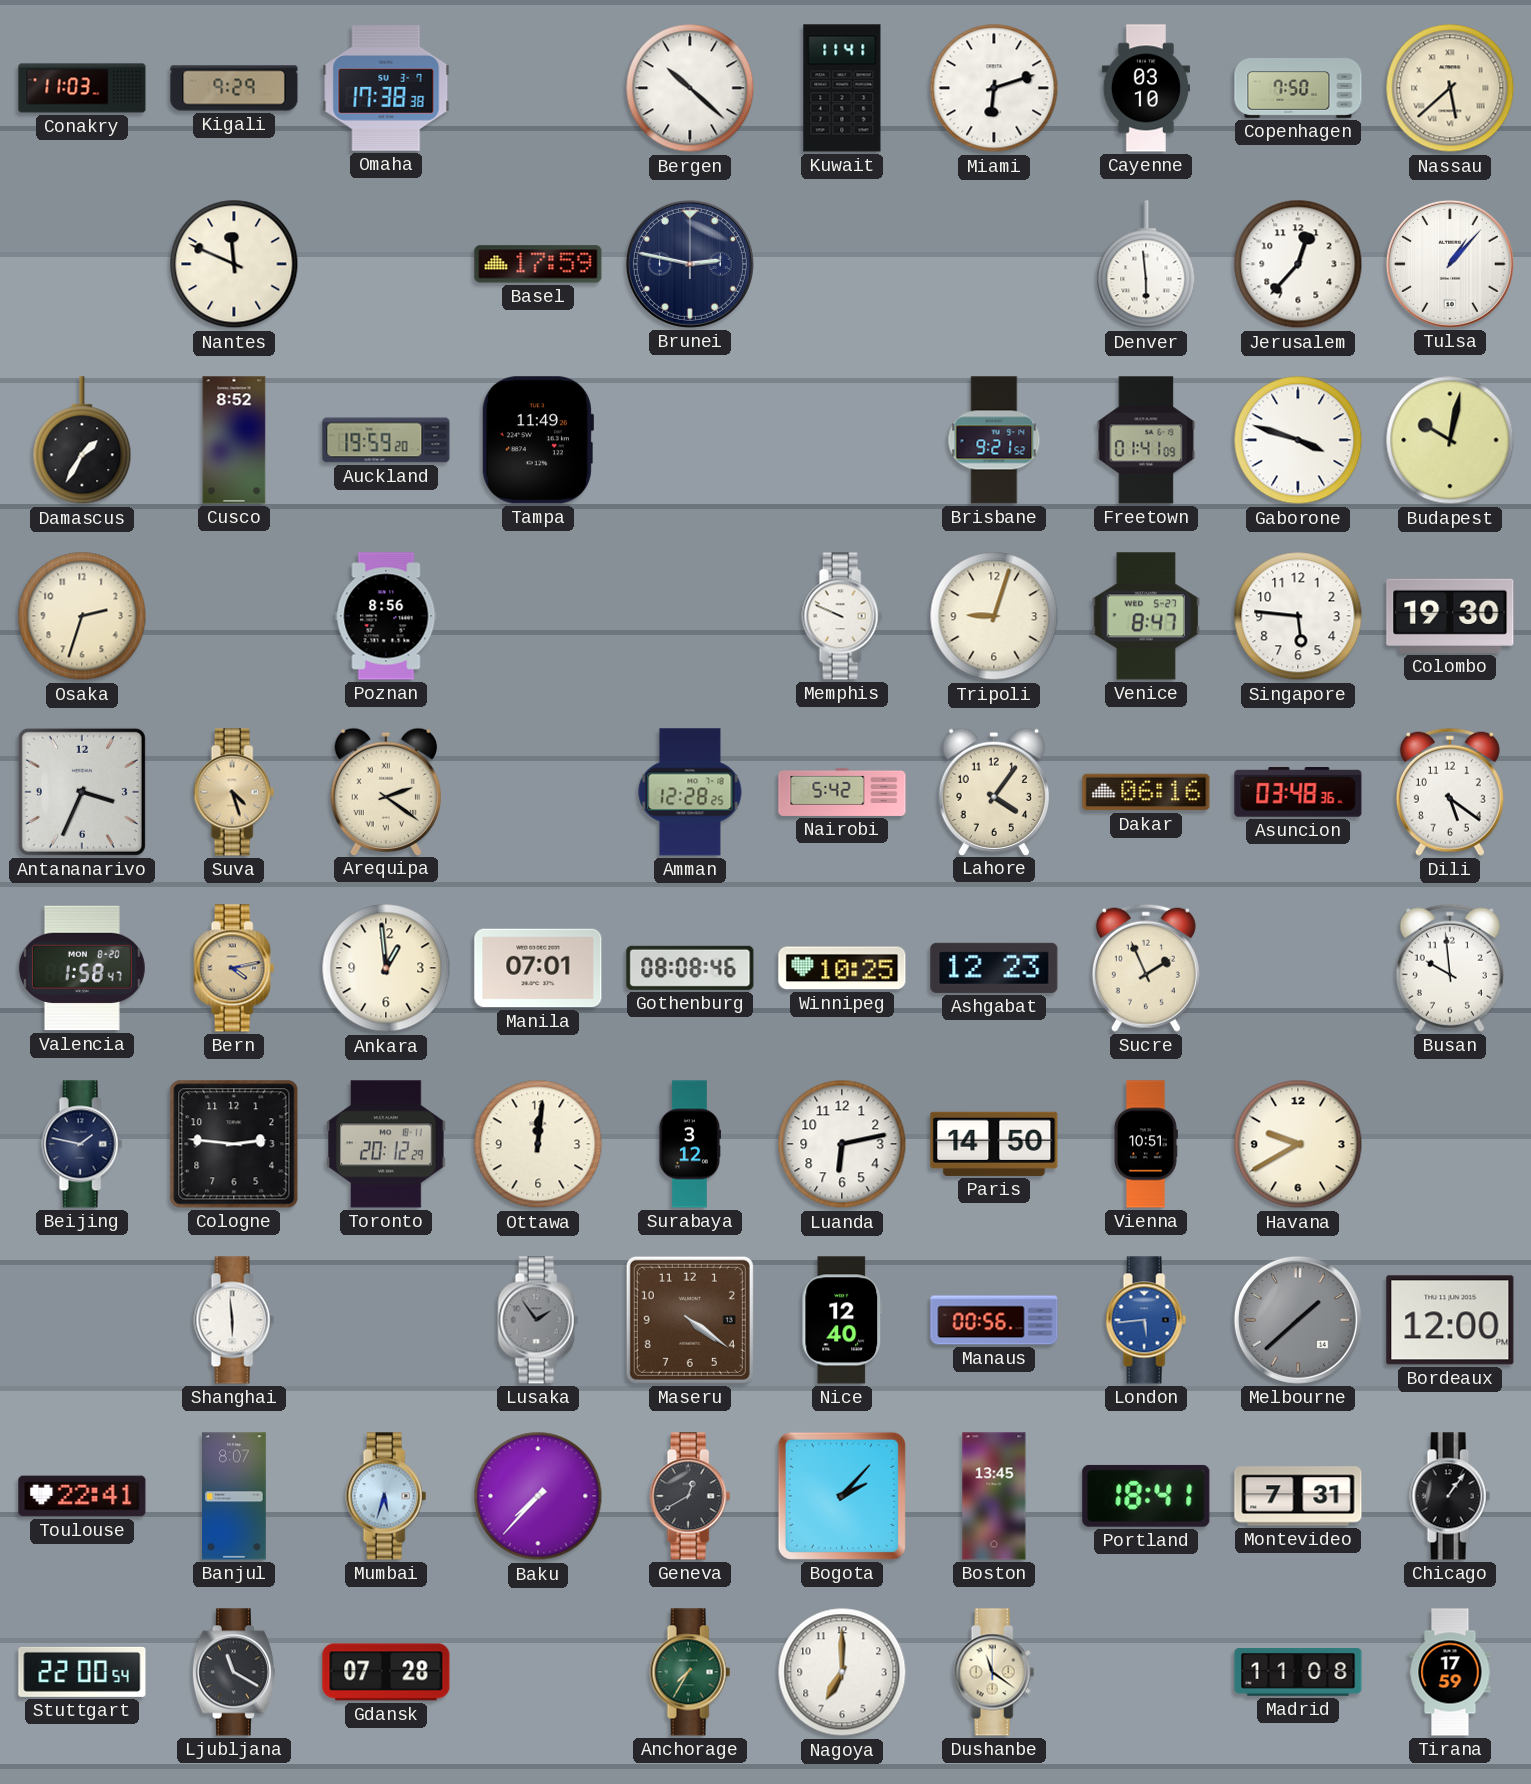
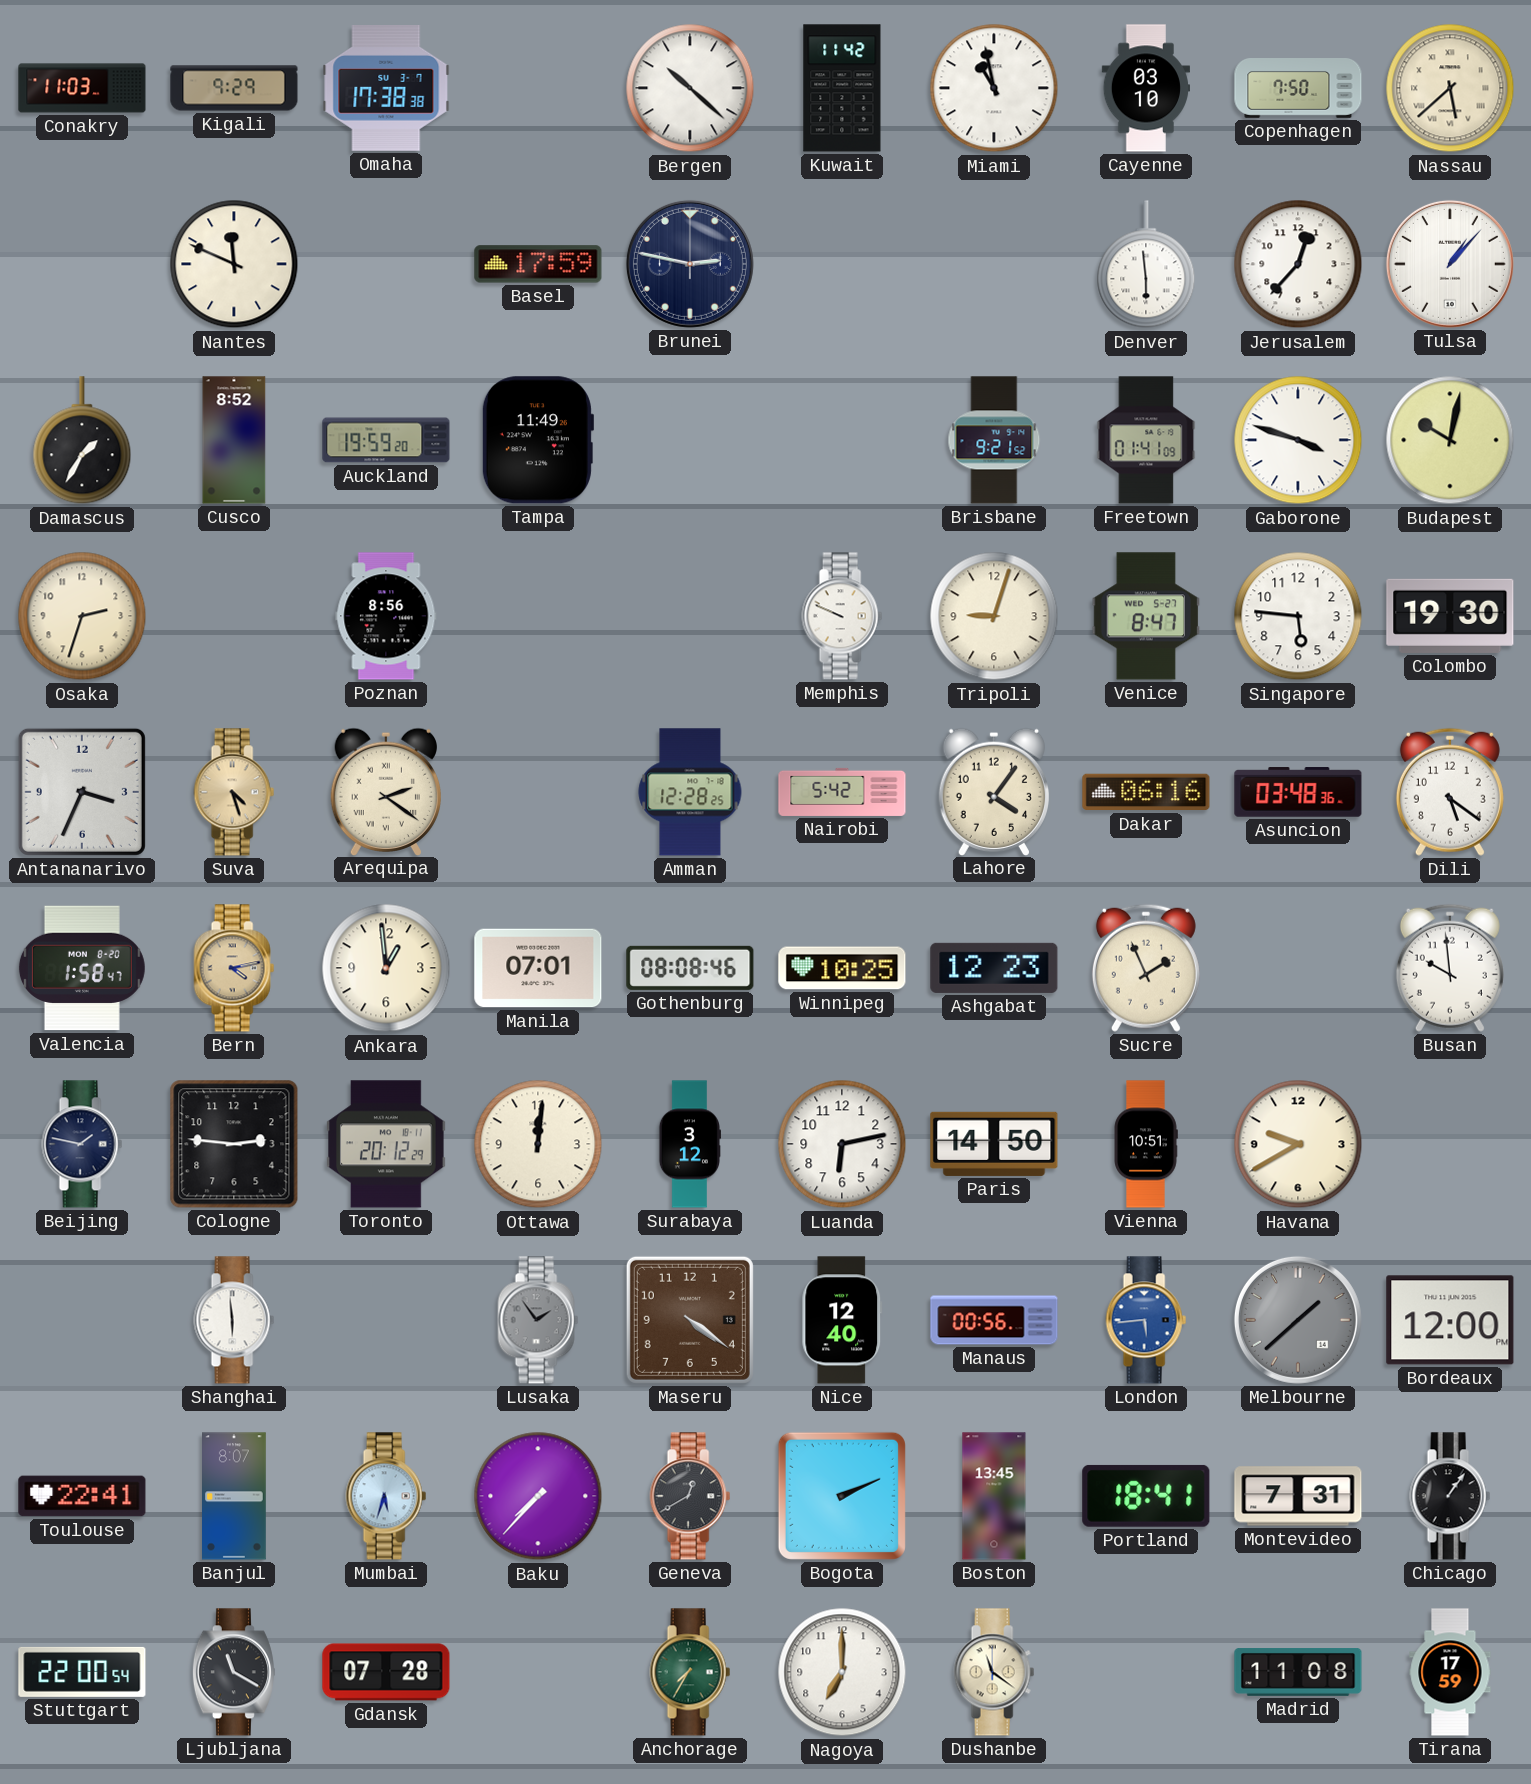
Kuwait: 11:41 -> 11:42
Miami: 6:12 -> 10:58
Bogota: 2:07 -> 2:11
